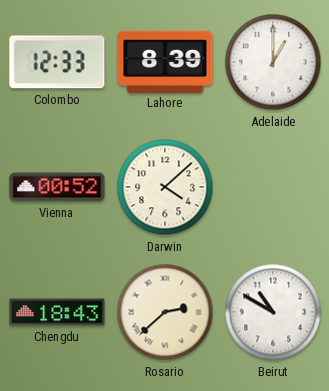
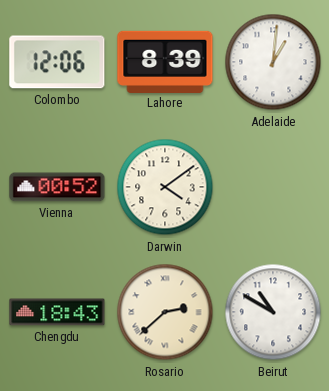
Colombo: 12:33 -> 12:06
Adelaide: 1:00 -> 1:01
Darwin: 4:08 -> 4:09
